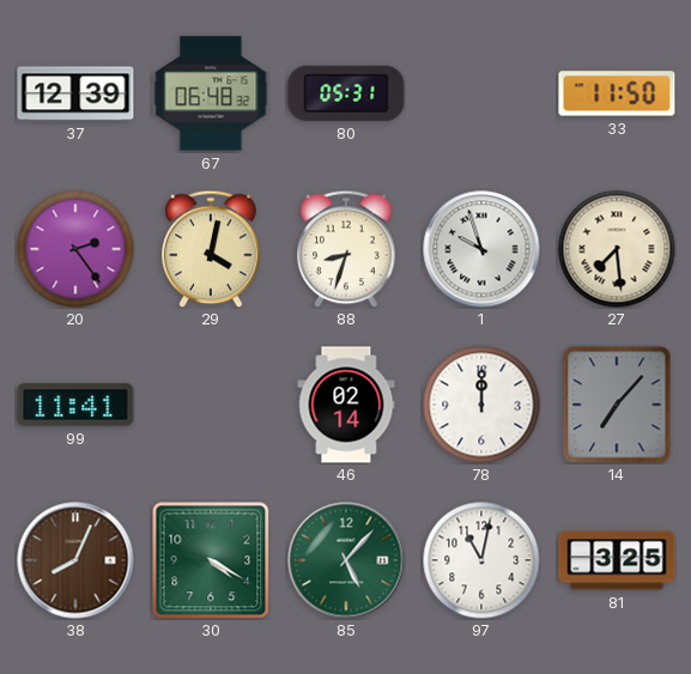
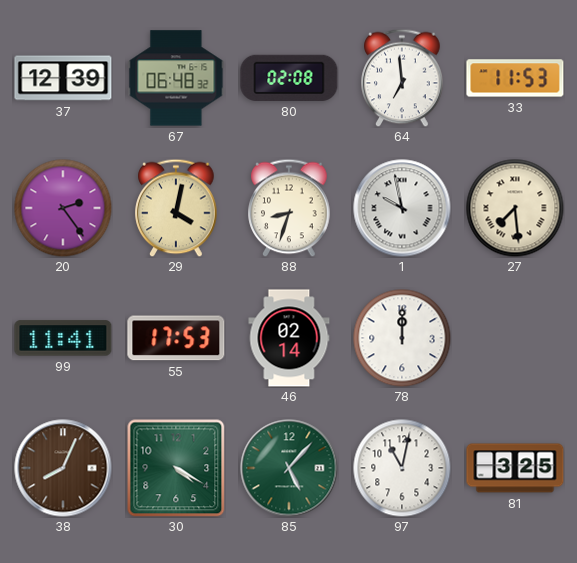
80: 05:31 -> 02:08
64: none -> 6:59
33: 11:50 -> 11:53
1: 9:57 -> 9:58
55: none -> 17:53
14: 7:07 -> none
